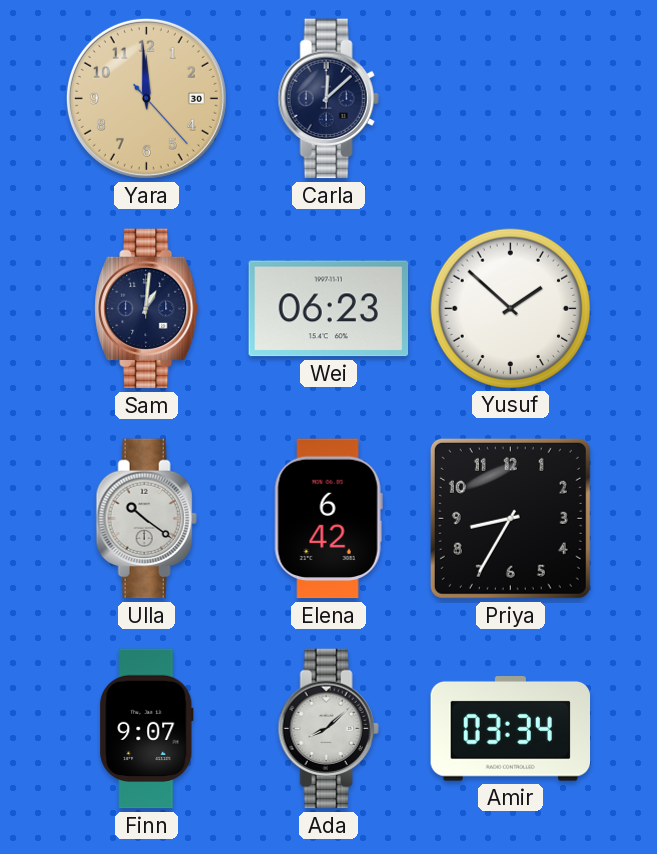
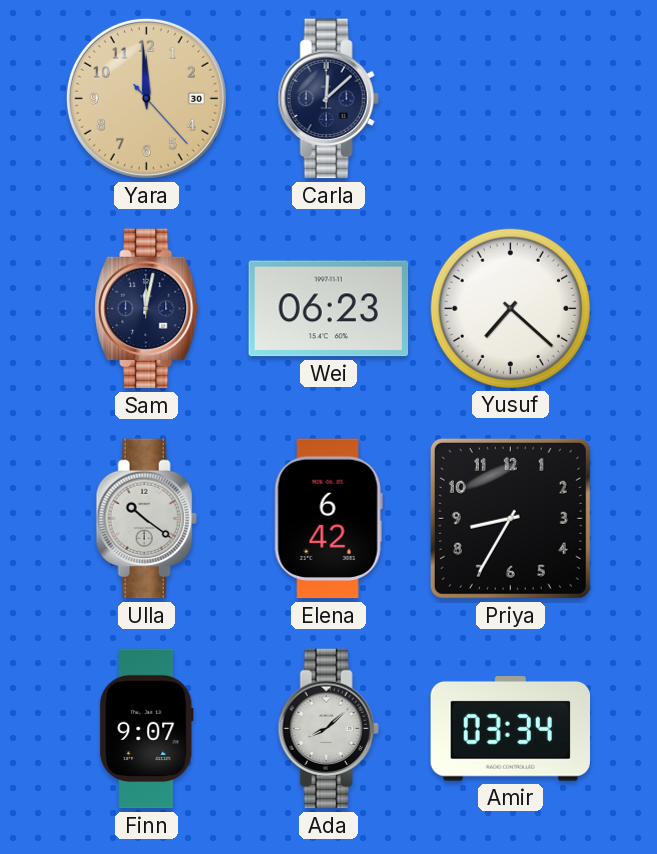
Sam: 1:01 -> 12:02
Yusuf: 1:52 -> 7:22
